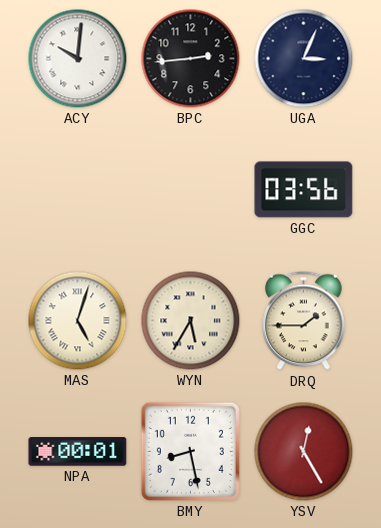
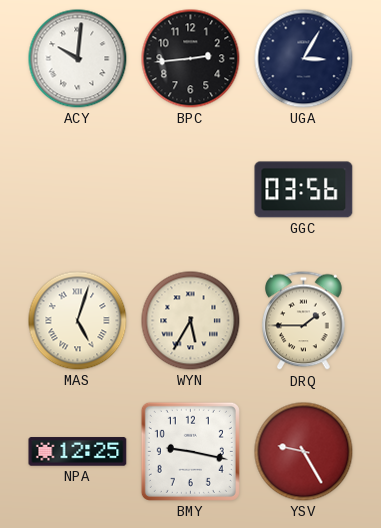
UGA: 3:04 -> 3:05
NPA: 00:01 -> 12:25
BMY: 8:28 -> 9:17
YSV: 12:25 -> 9:25
